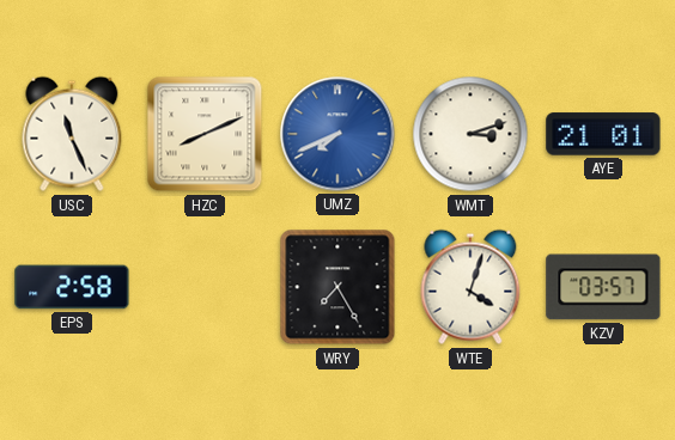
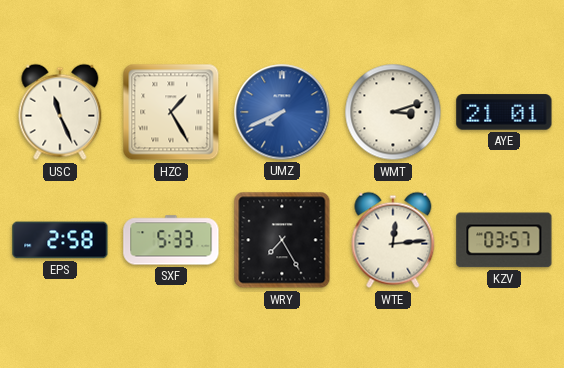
HZC: 8:11 -> 1:25
SXF: none -> 5:33
WTE: 4:03 -> 12:14
